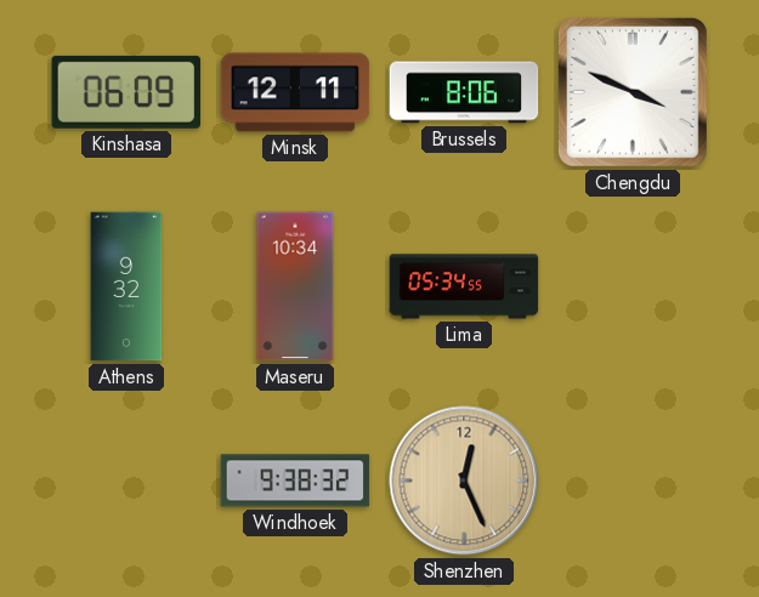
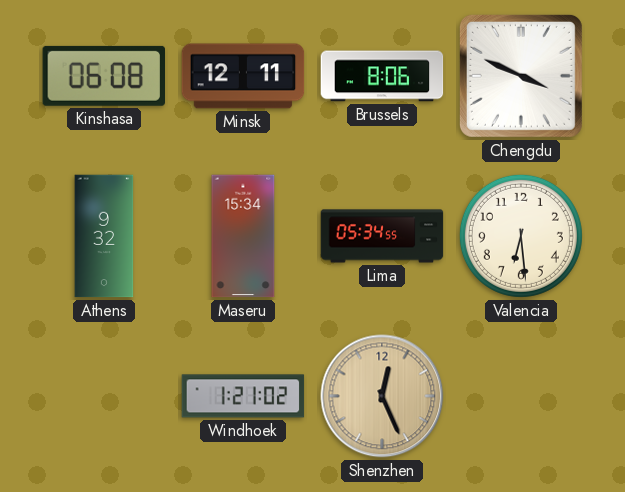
Kinshasa: 06:09 -> 06:08
Maseru: 10:34 -> 15:34
Valencia: none -> 6:29
Windhoek: 9:38 -> 1:21
